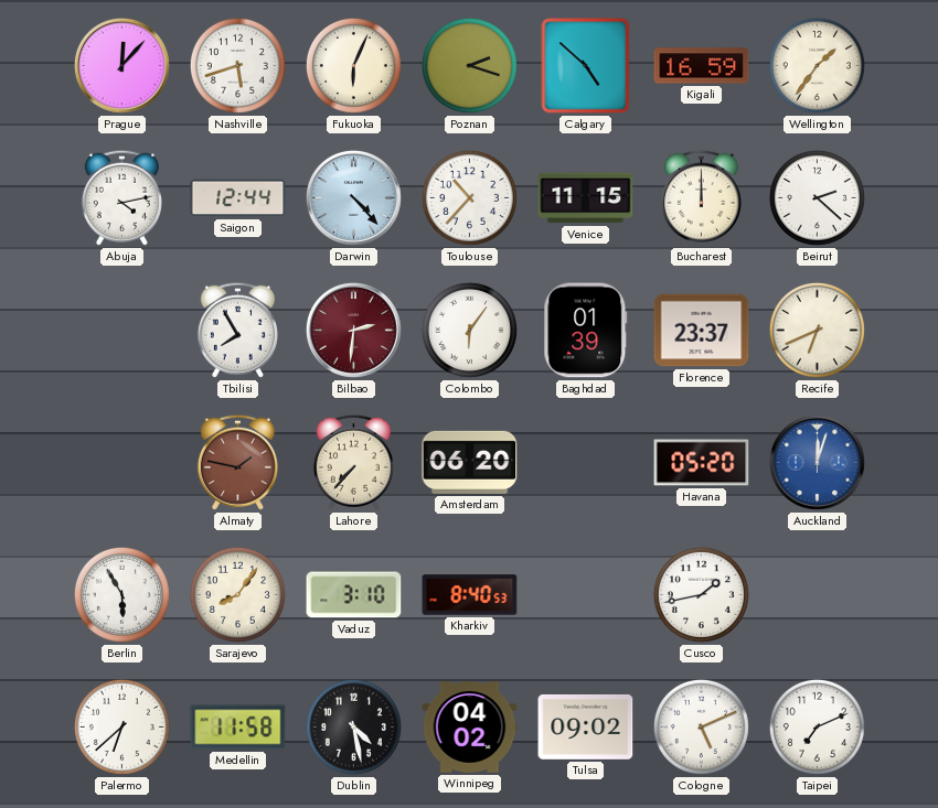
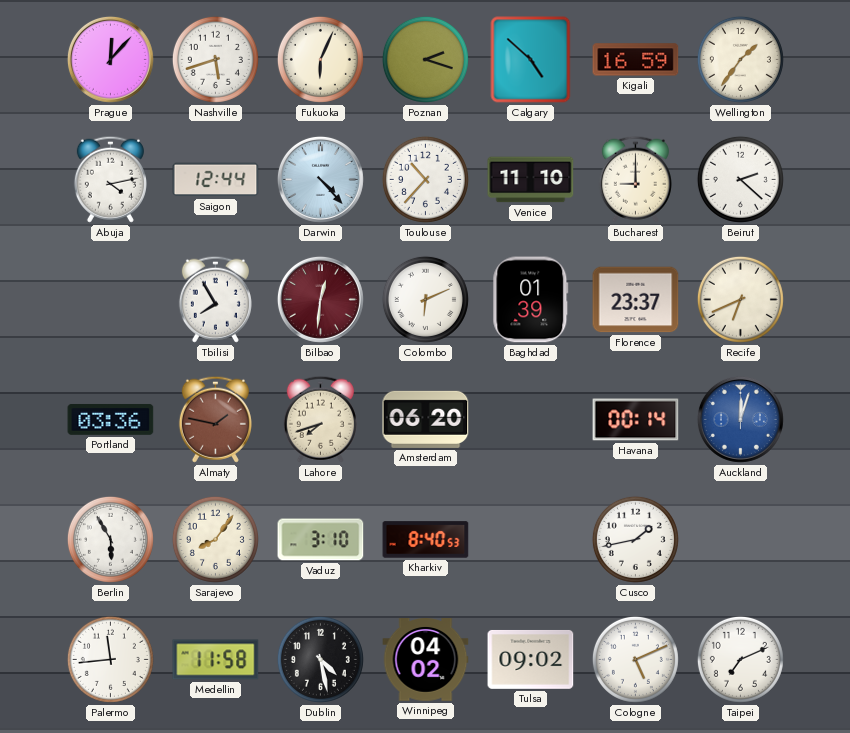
Venice: 11:15 -> 11:10
Bucharest: 12:00 -> 9:00
Bilbao: 2:31 -> 12:31
Colombo: 6:06 -> 6:11
Portland: none -> 03:36
Lahore: 7:37 -> 7:42
Havana: 05:20 -> 00:14
Palermo: 6:38 -> 11:44
